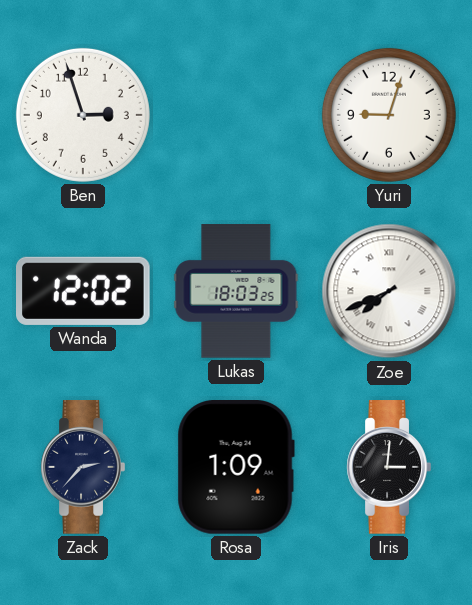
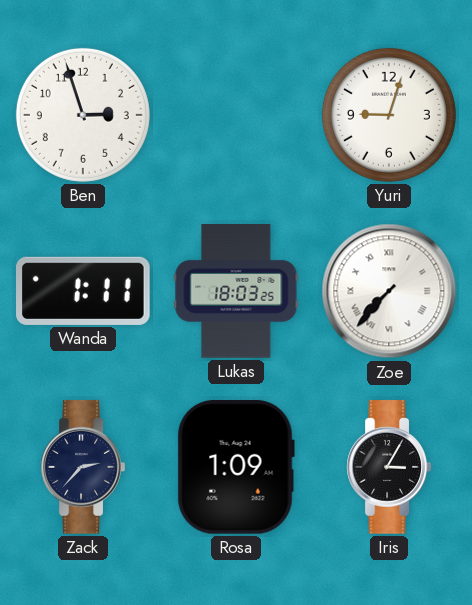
Wanda: 12:02 -> 1:11
Zoe: 7:41 -> 7:37
Iris: 3:01 -> 3:05
